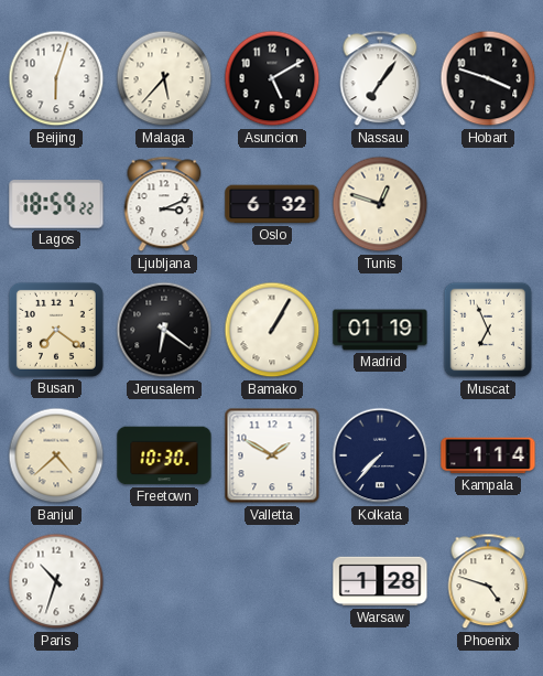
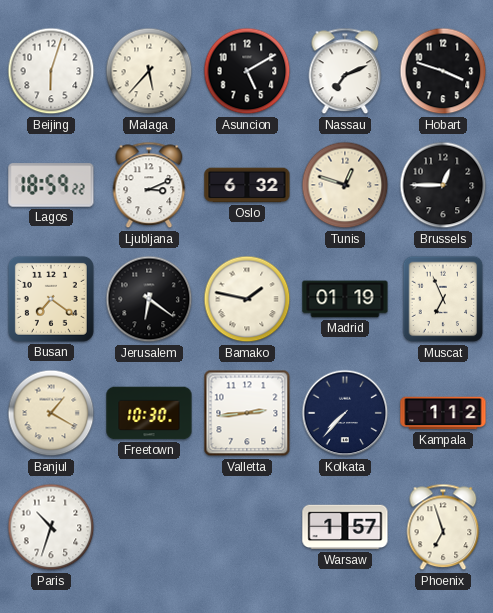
Nassau: 7:06 -> 7:11
Brussels: none -> 12:45
Bamako: 1:05 -> 1:47
Banjul: 4:38 -> 1:20
Valletta: 1:50 -> 2:44
Kampala: 1:14 -> 1:12
Warsaw: 1:28 -> 1:57
Phoenix: 4:48 -> 6:57
